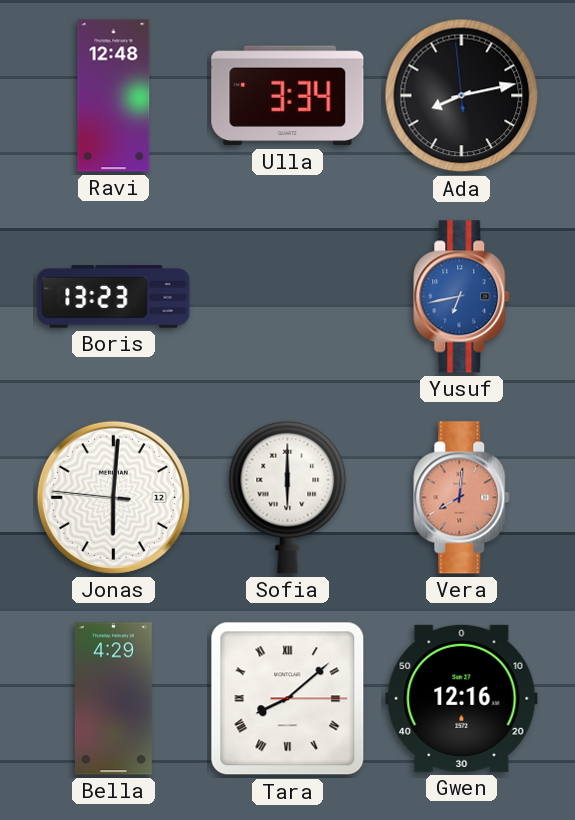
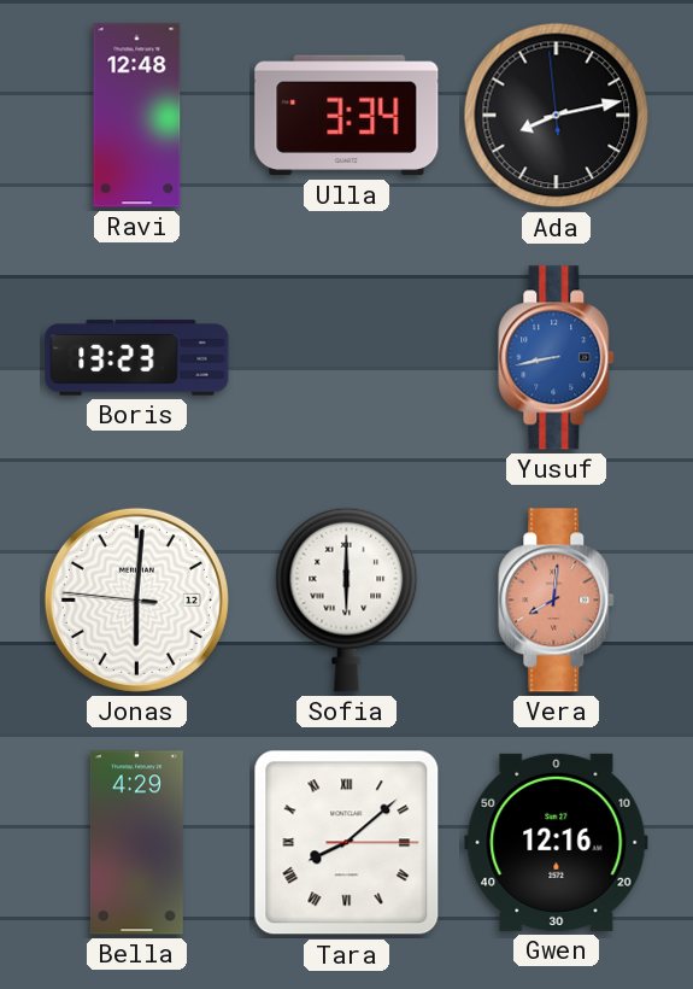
Yusuf: 6:43 -> 8:43
